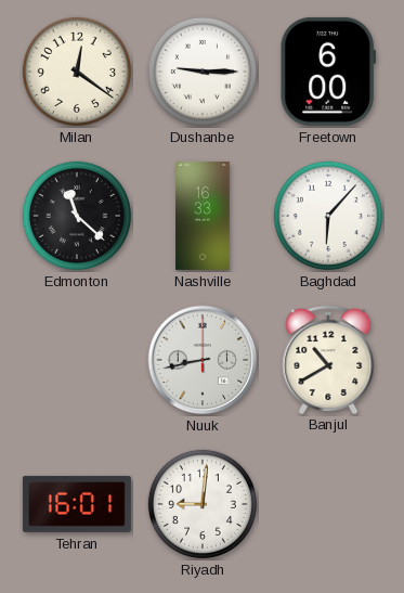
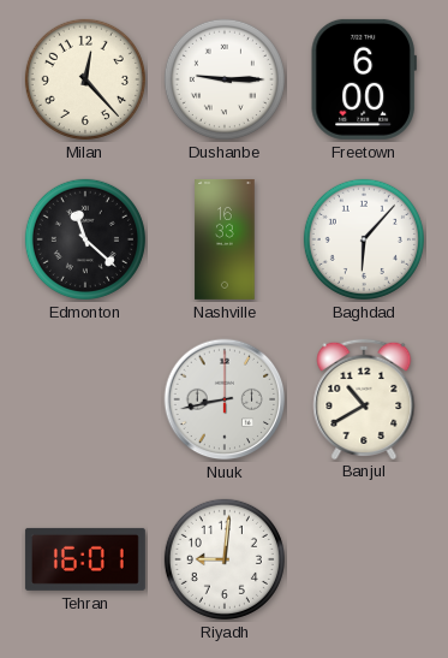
Milan: 12:21 -> 12:23
